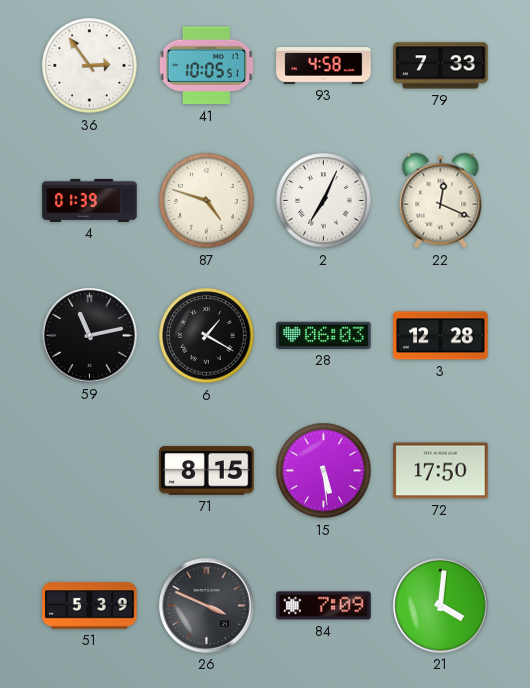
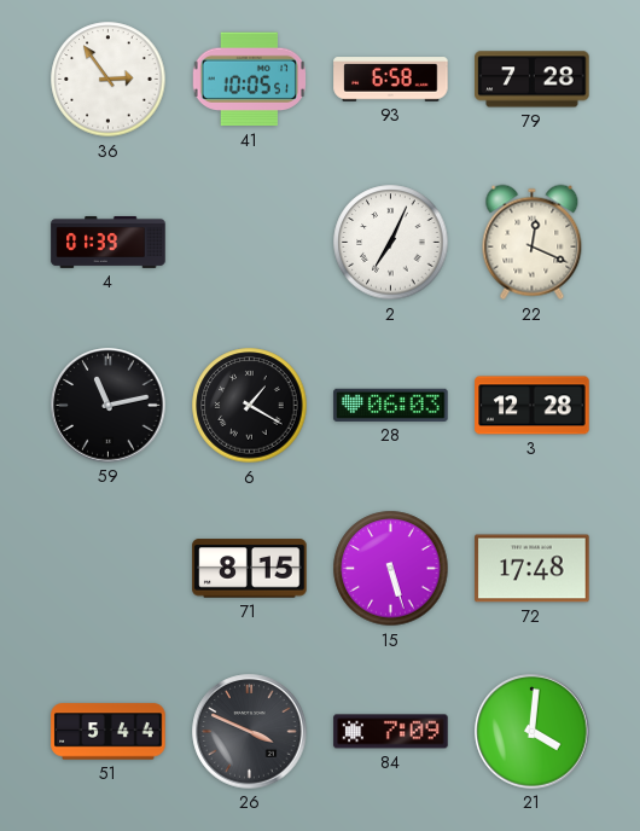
93: 4:58 -> 6:58
79: 7:33 -> 7:28
87: 4:48 -> none
15: 5:29 -> 5:27
72: 17:50 -> 17:48
51: 5:39 -> 5:44
